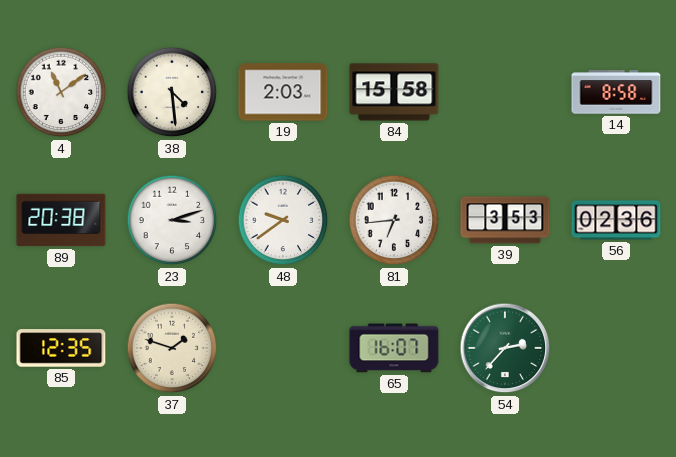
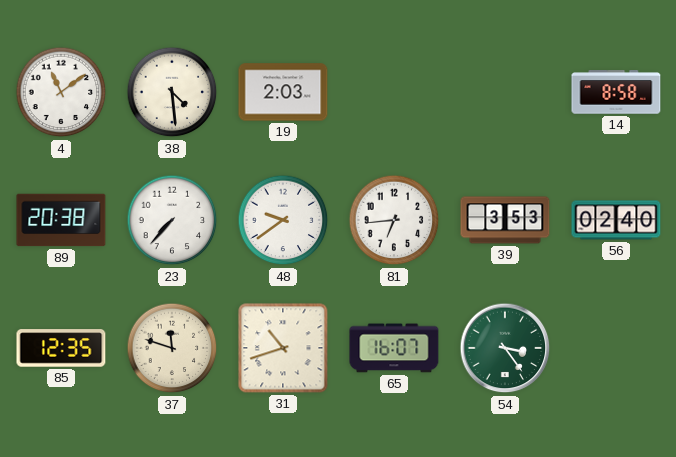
84: 15:58 -> none
23: 3:12 -> 7:37
56: 02:36 -> 02:40
37: 1:48 -> 11:48
31: none -> 10:42
54: 2:37 -> 3:24
